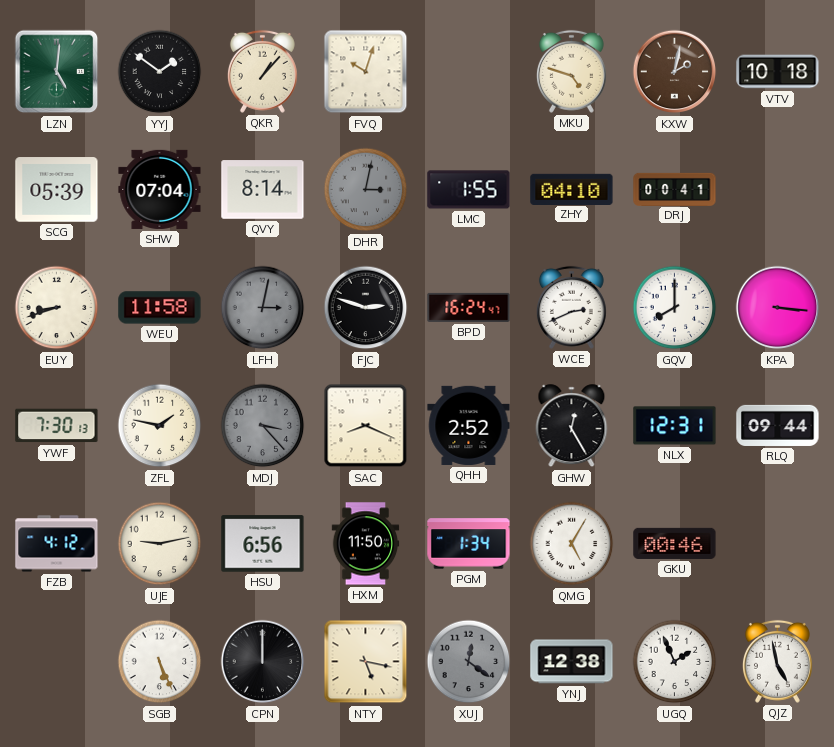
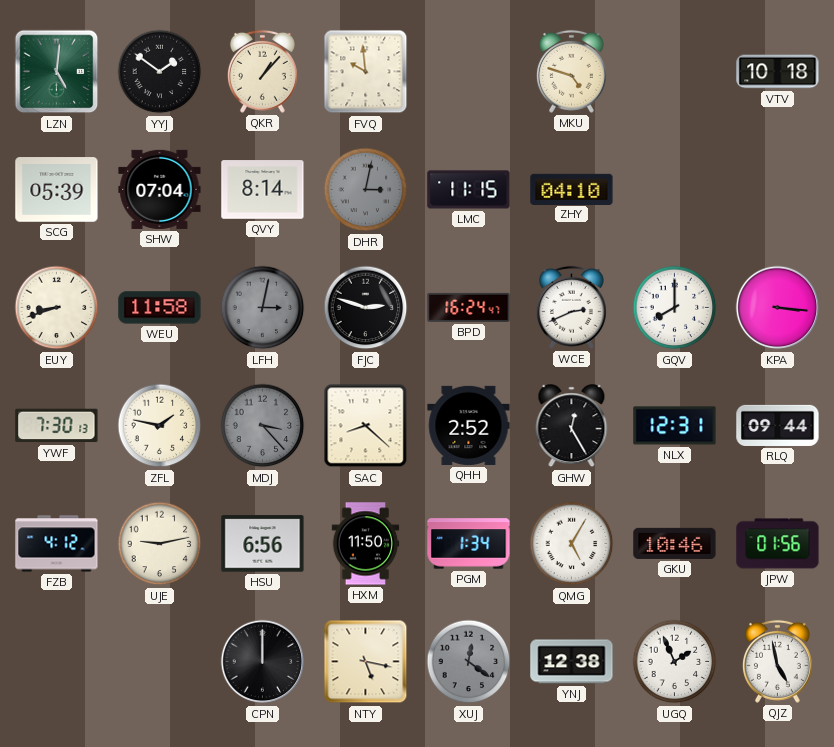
FVQ: 10:03 -> 9:59
KXW: 2:02 -> none
LMC: 1:55 -> 11:15
DRJ: 00:41 -> none
SAC: 8:19 -> 8:22
GKU: 00:46 -> 10:46
JPW: none -> 01:56
SGB: 5:26 -> none
